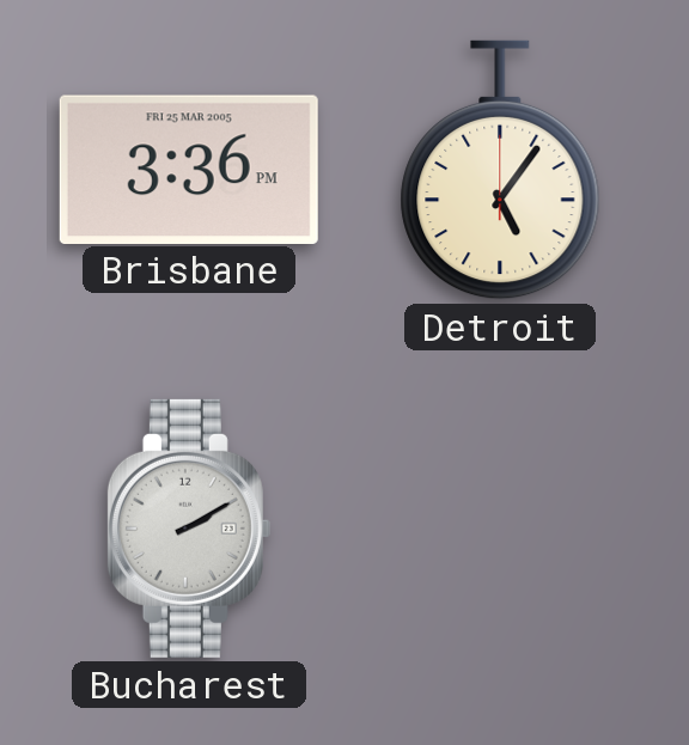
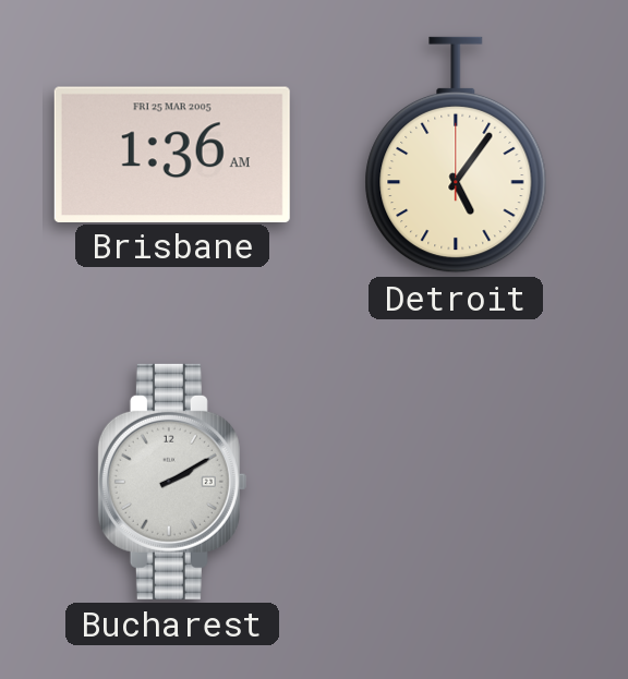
Brisbane: 3:36 -> 1:36
